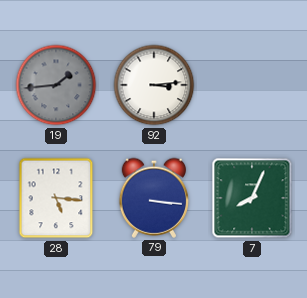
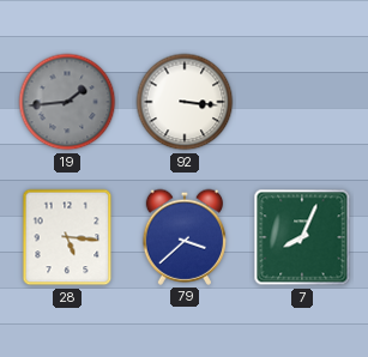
92: 3:14 -> 3:16
79: 3:16 -> 3:38
